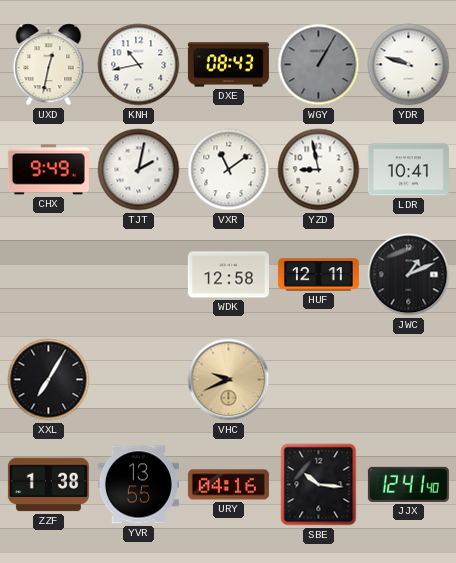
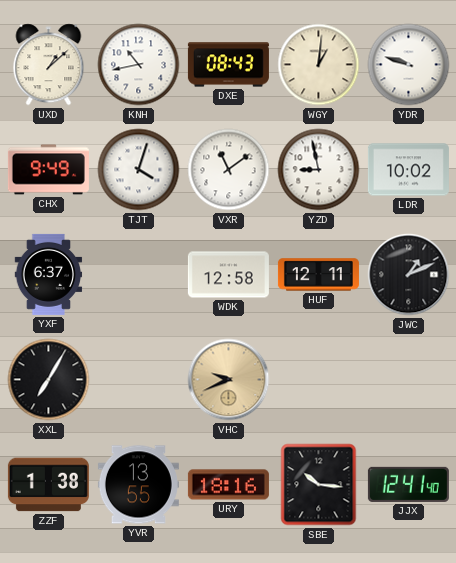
UXD: 12:32 -> 1:08
WGY: 1:05 -> 1:01
WGY dial: grey -> cream
TJT: 2:02 -> 4:03
LDR: 10:41 -> 10:02
YXF: none -> 6:37
URY: 04:16 -> 18:16
